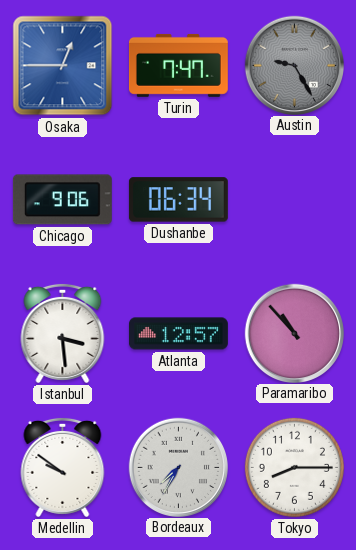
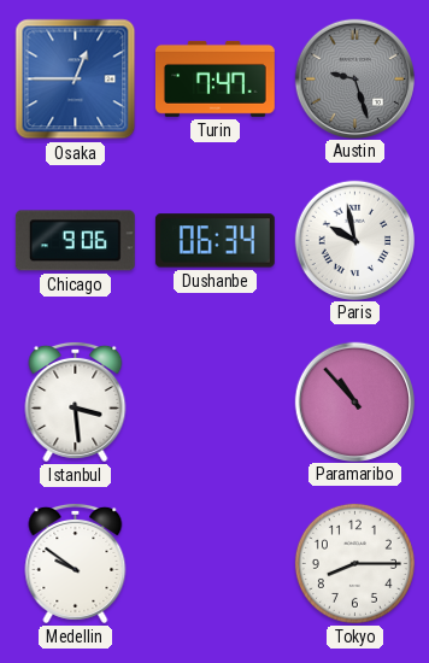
Austin: 9:25 -> 9:27
Paris: none -> 9:58
Atlanta: 12:57 -> none
Bordeaux: 7:35 -> none
